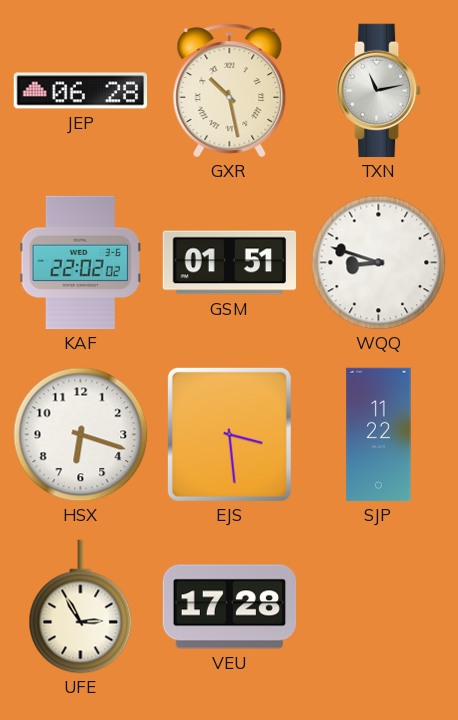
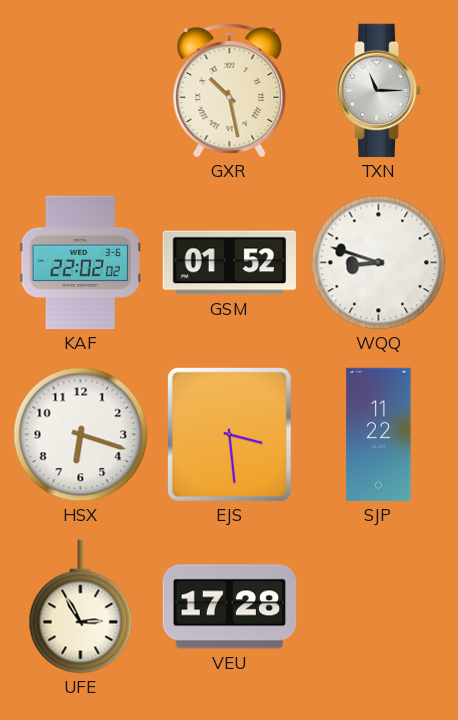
JEP: 06:28 -> none
TXN: 11:13 -> 11:15
GSM: 01:51 -> 01:52
